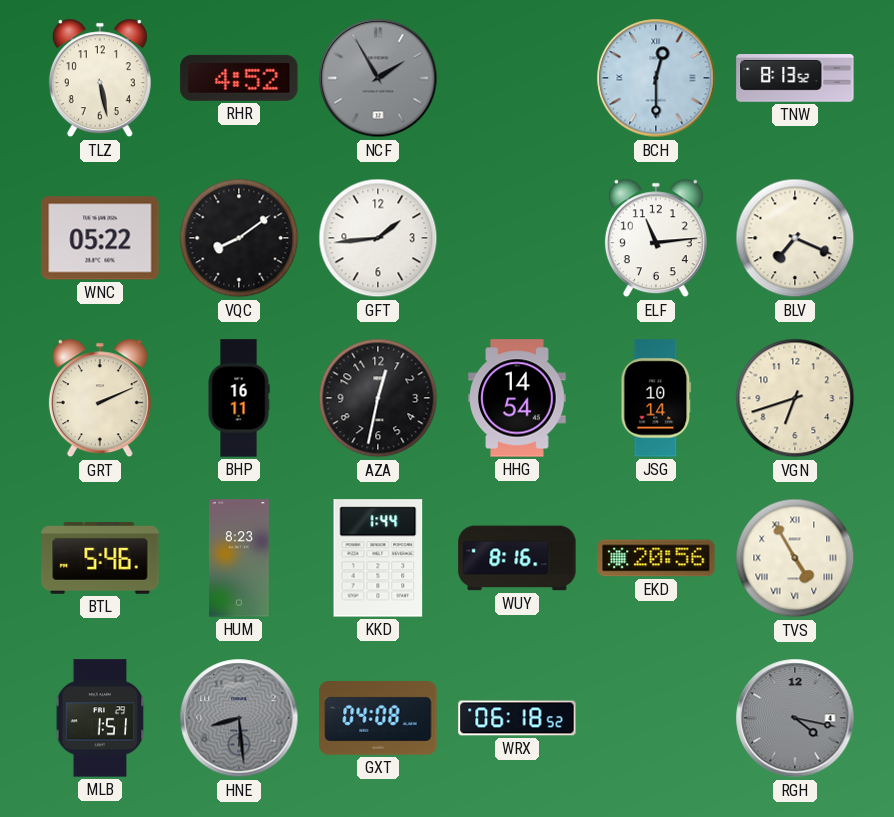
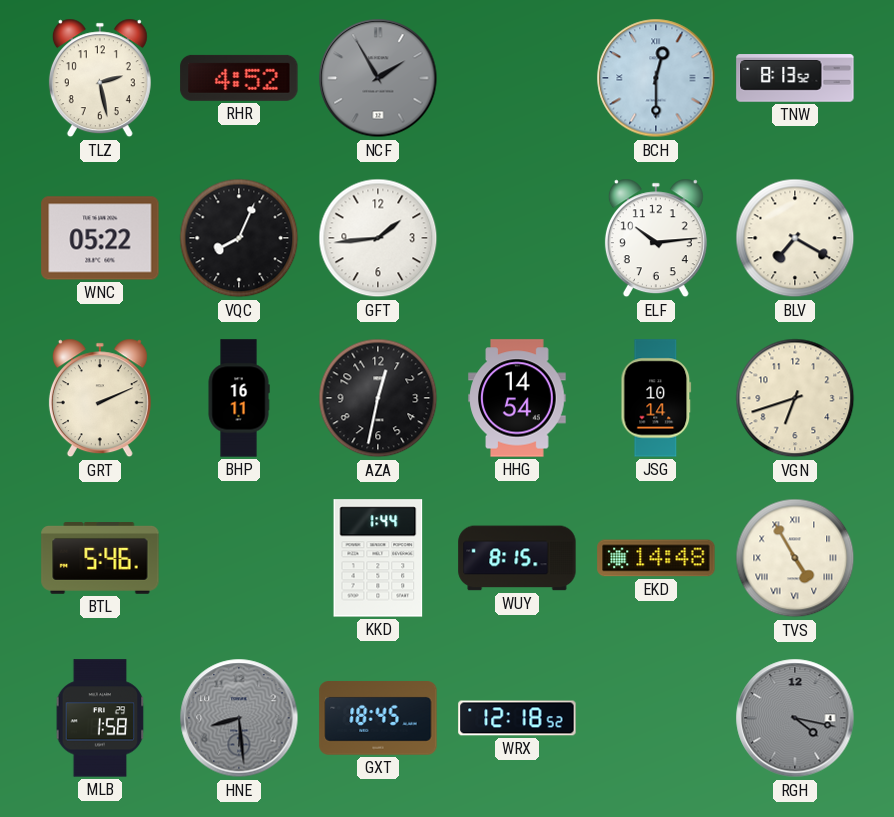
TLZ: 5:28 -> 2:28
VQC: 8:09 -> 8:04
ELF: 11:14 -> 10:14
BLV: 7:19 -> 7:20
HUM: 8:23 -> none
WUY: 8:16 -> 8:15
EKD: 20:56 -> 14:48
MLB: 1:51 -> 1:58
GXT: 04:08 -> 18:45
WRX: 06:18 -> 12:18
